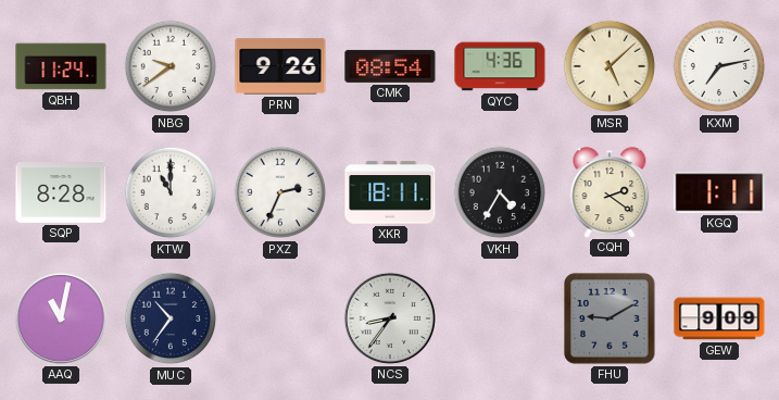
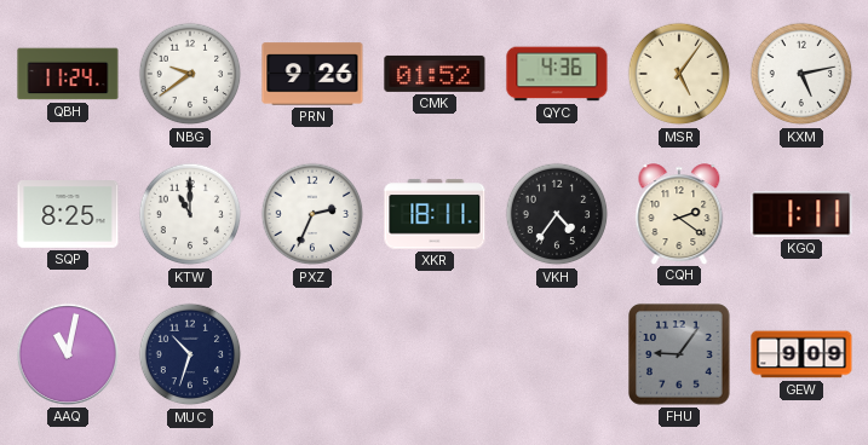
CMK: 08:54 -> 01:52
MSR: 5:08 -> 5:06
KXM: 7:13 -> 5:13
SQP: 8:28 -> 8:25
VKH: 4:35 -> 4:36
MUC: 10:36 -> 10:33
NCS: 8:36 -> none
FHU: 9:10 -> 9:06
